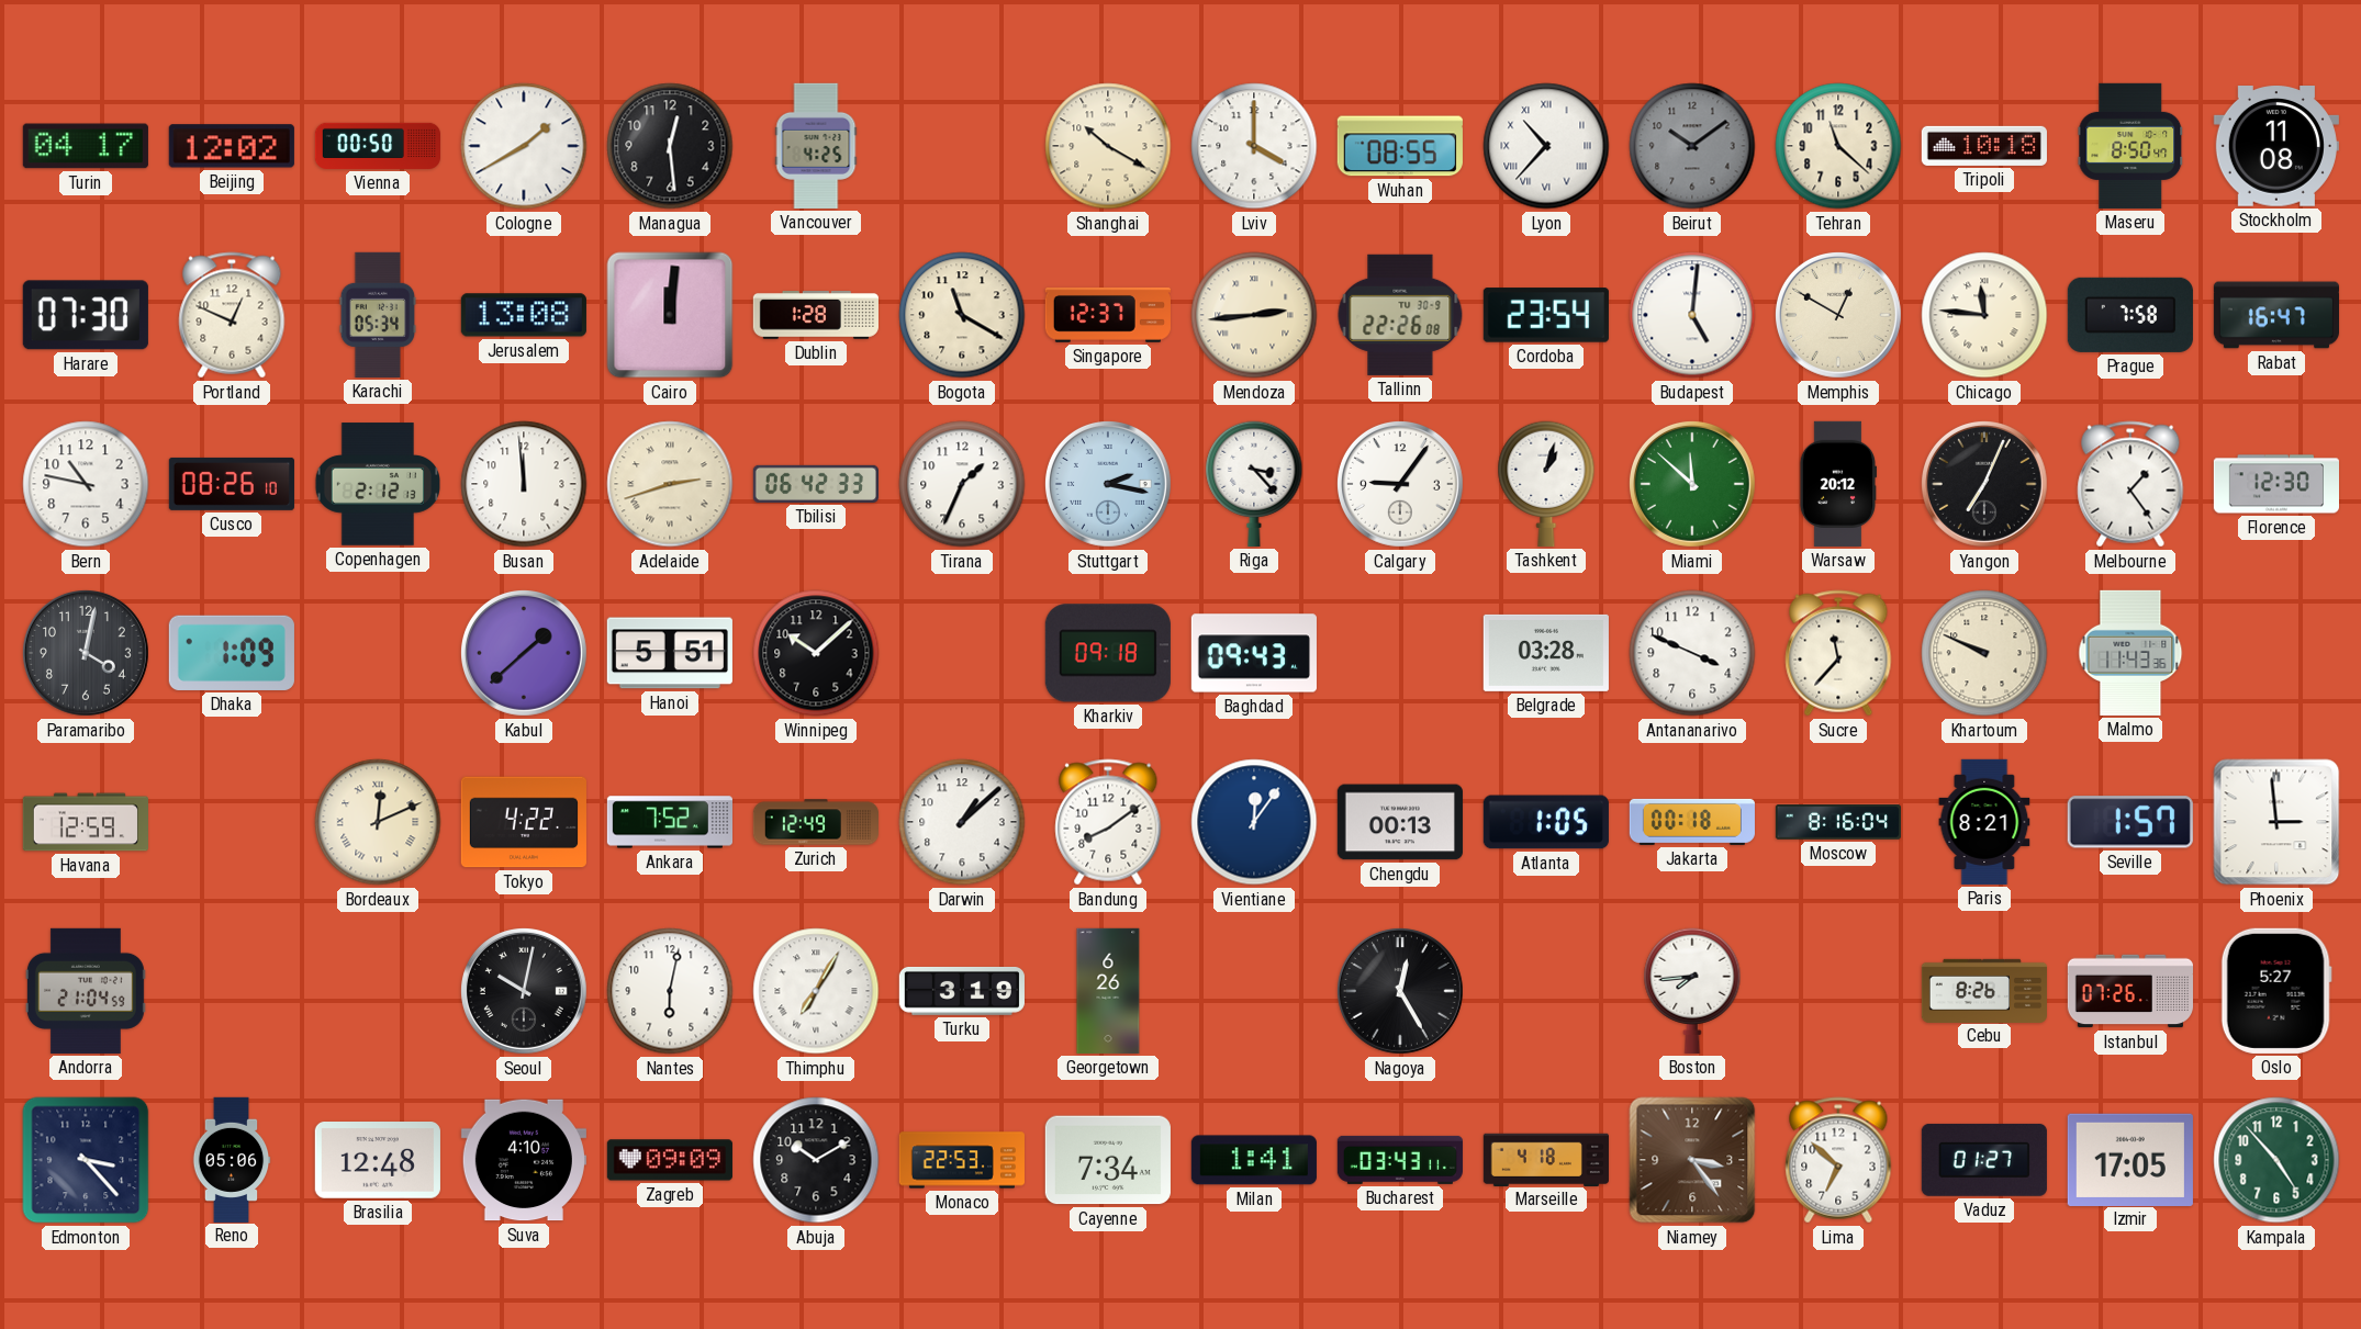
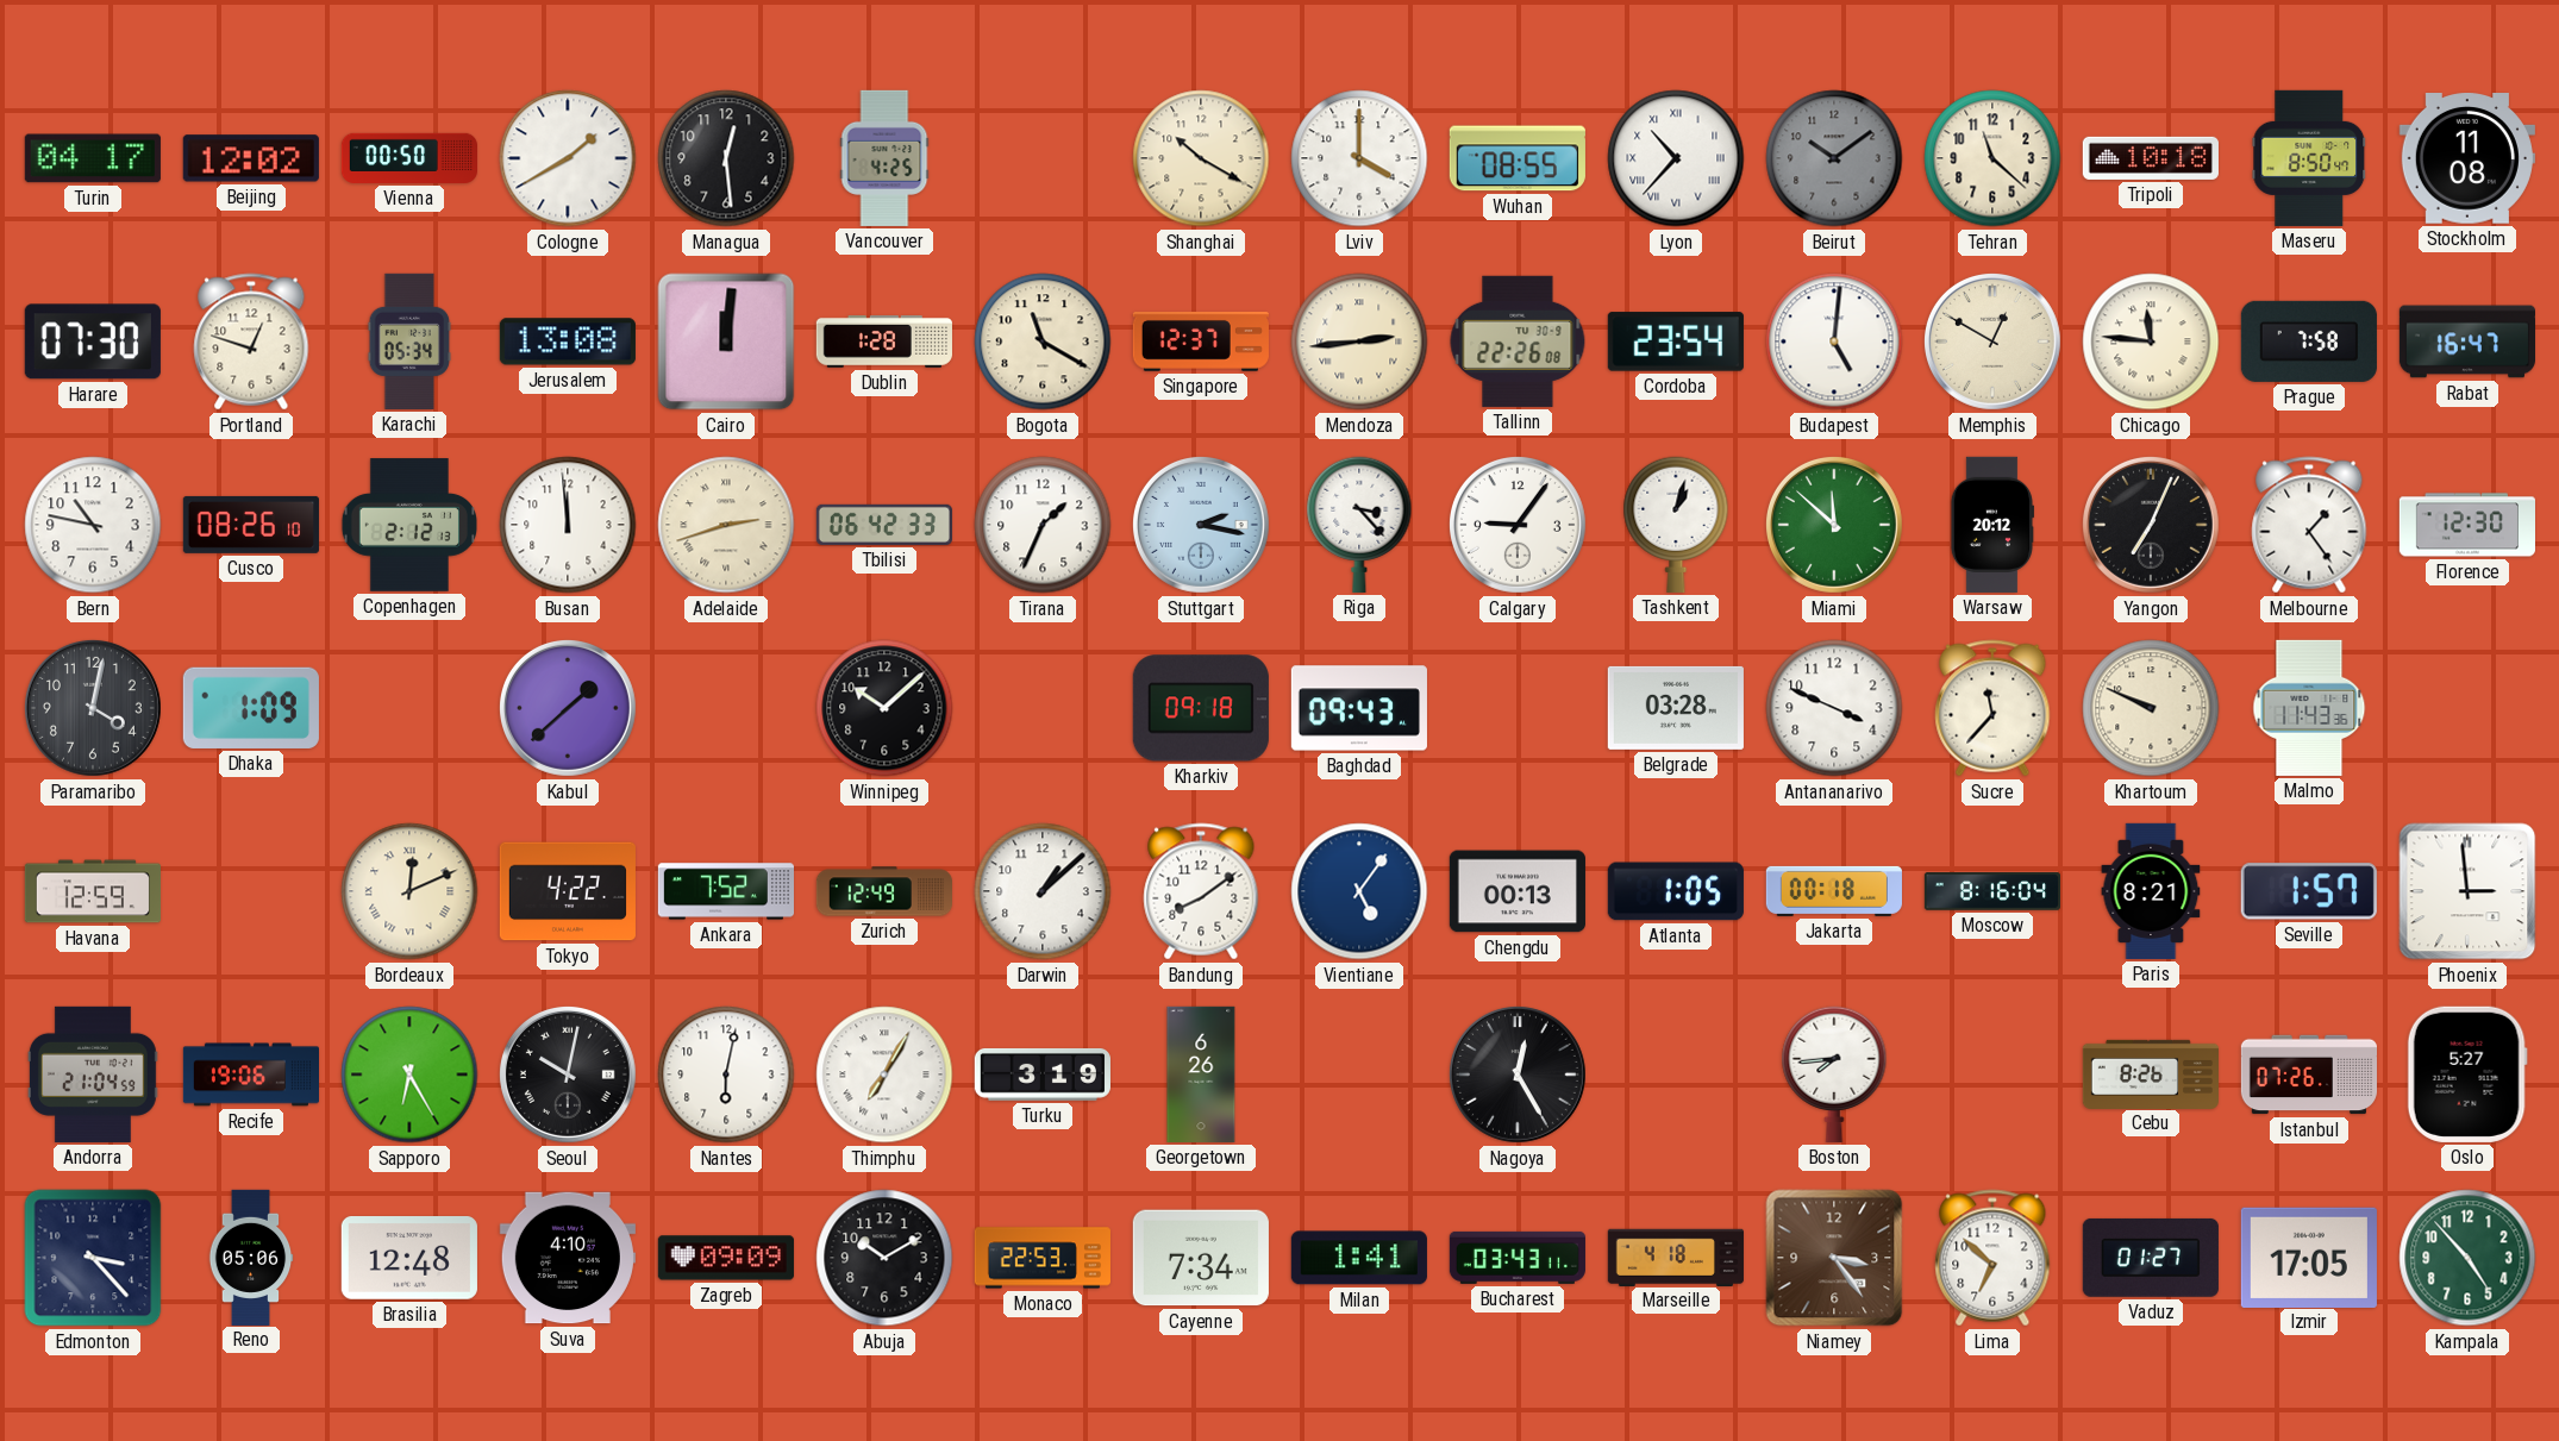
Portland: 12:49 -> 12:48
Hanoi: 5:51 -> none
Vientiane: 12:06 -> 5:06
Recife: none -> 19:06
Sapporo: none -> 6:25
